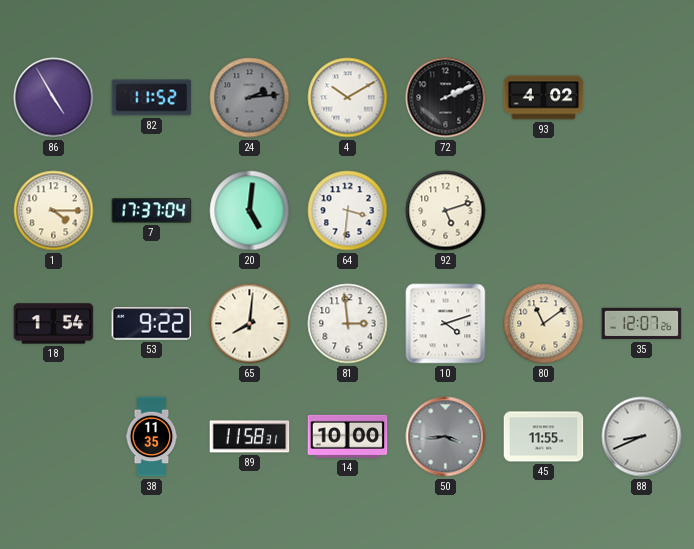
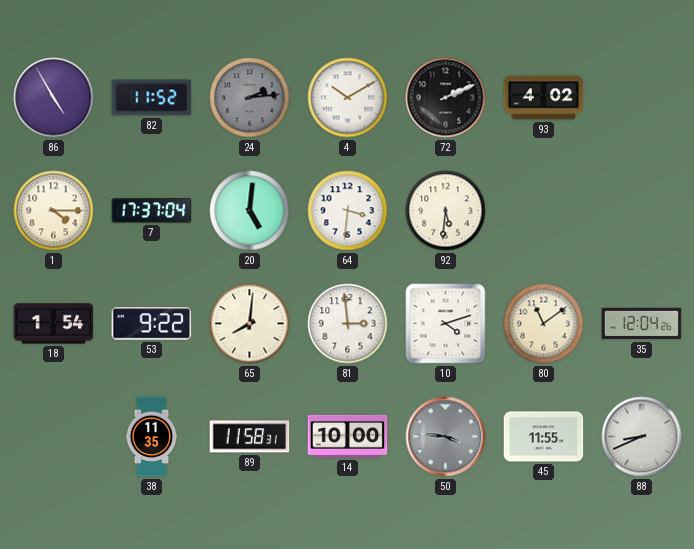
92: 5:12 -> 5:31
35: 12:07 -> 12:04
50: 3:44 -> 3:46
